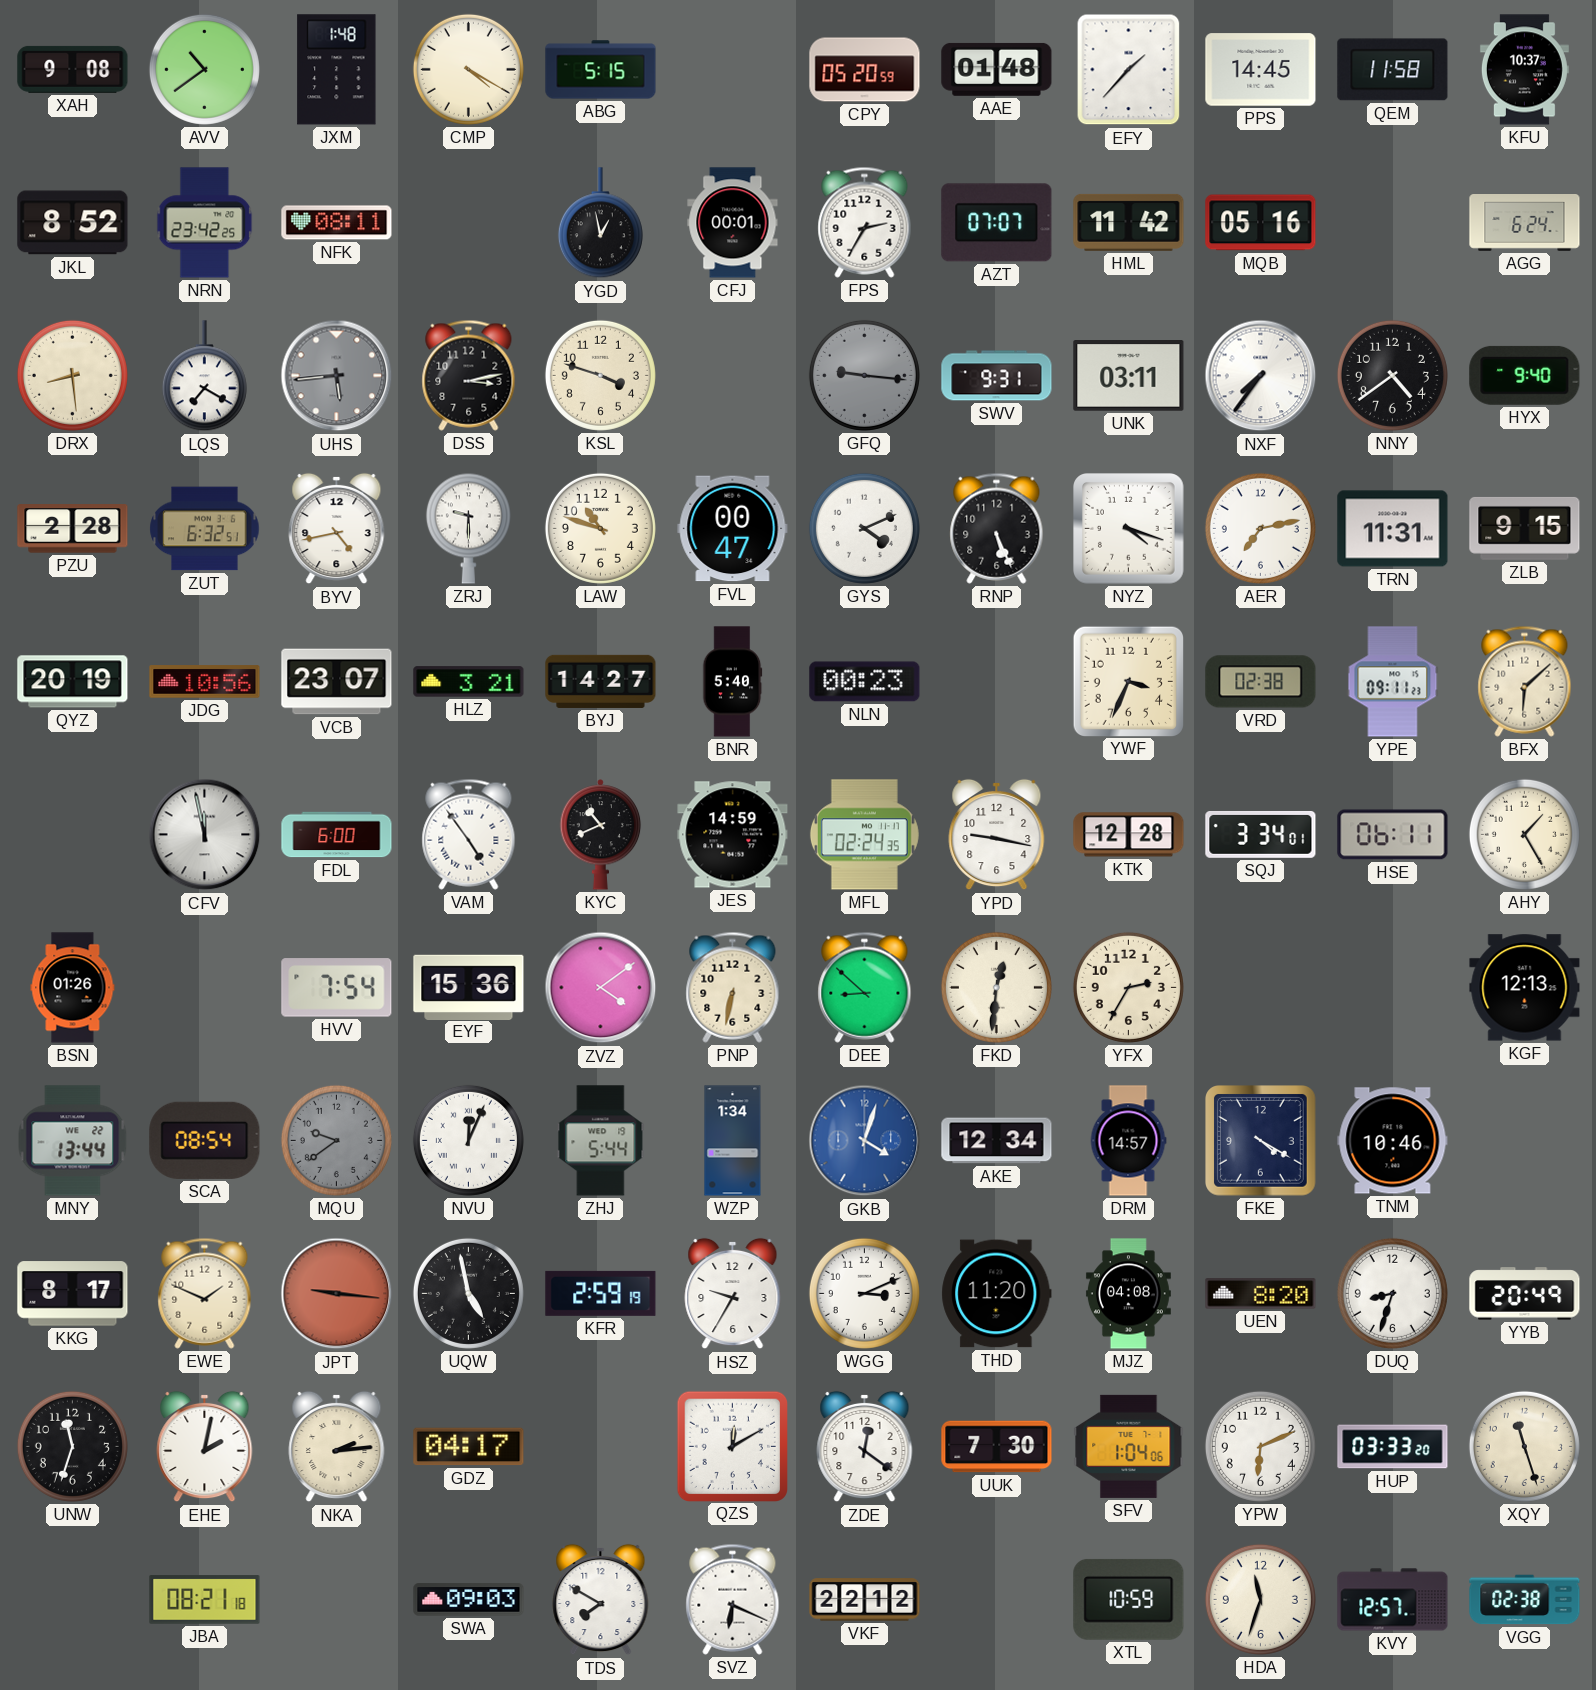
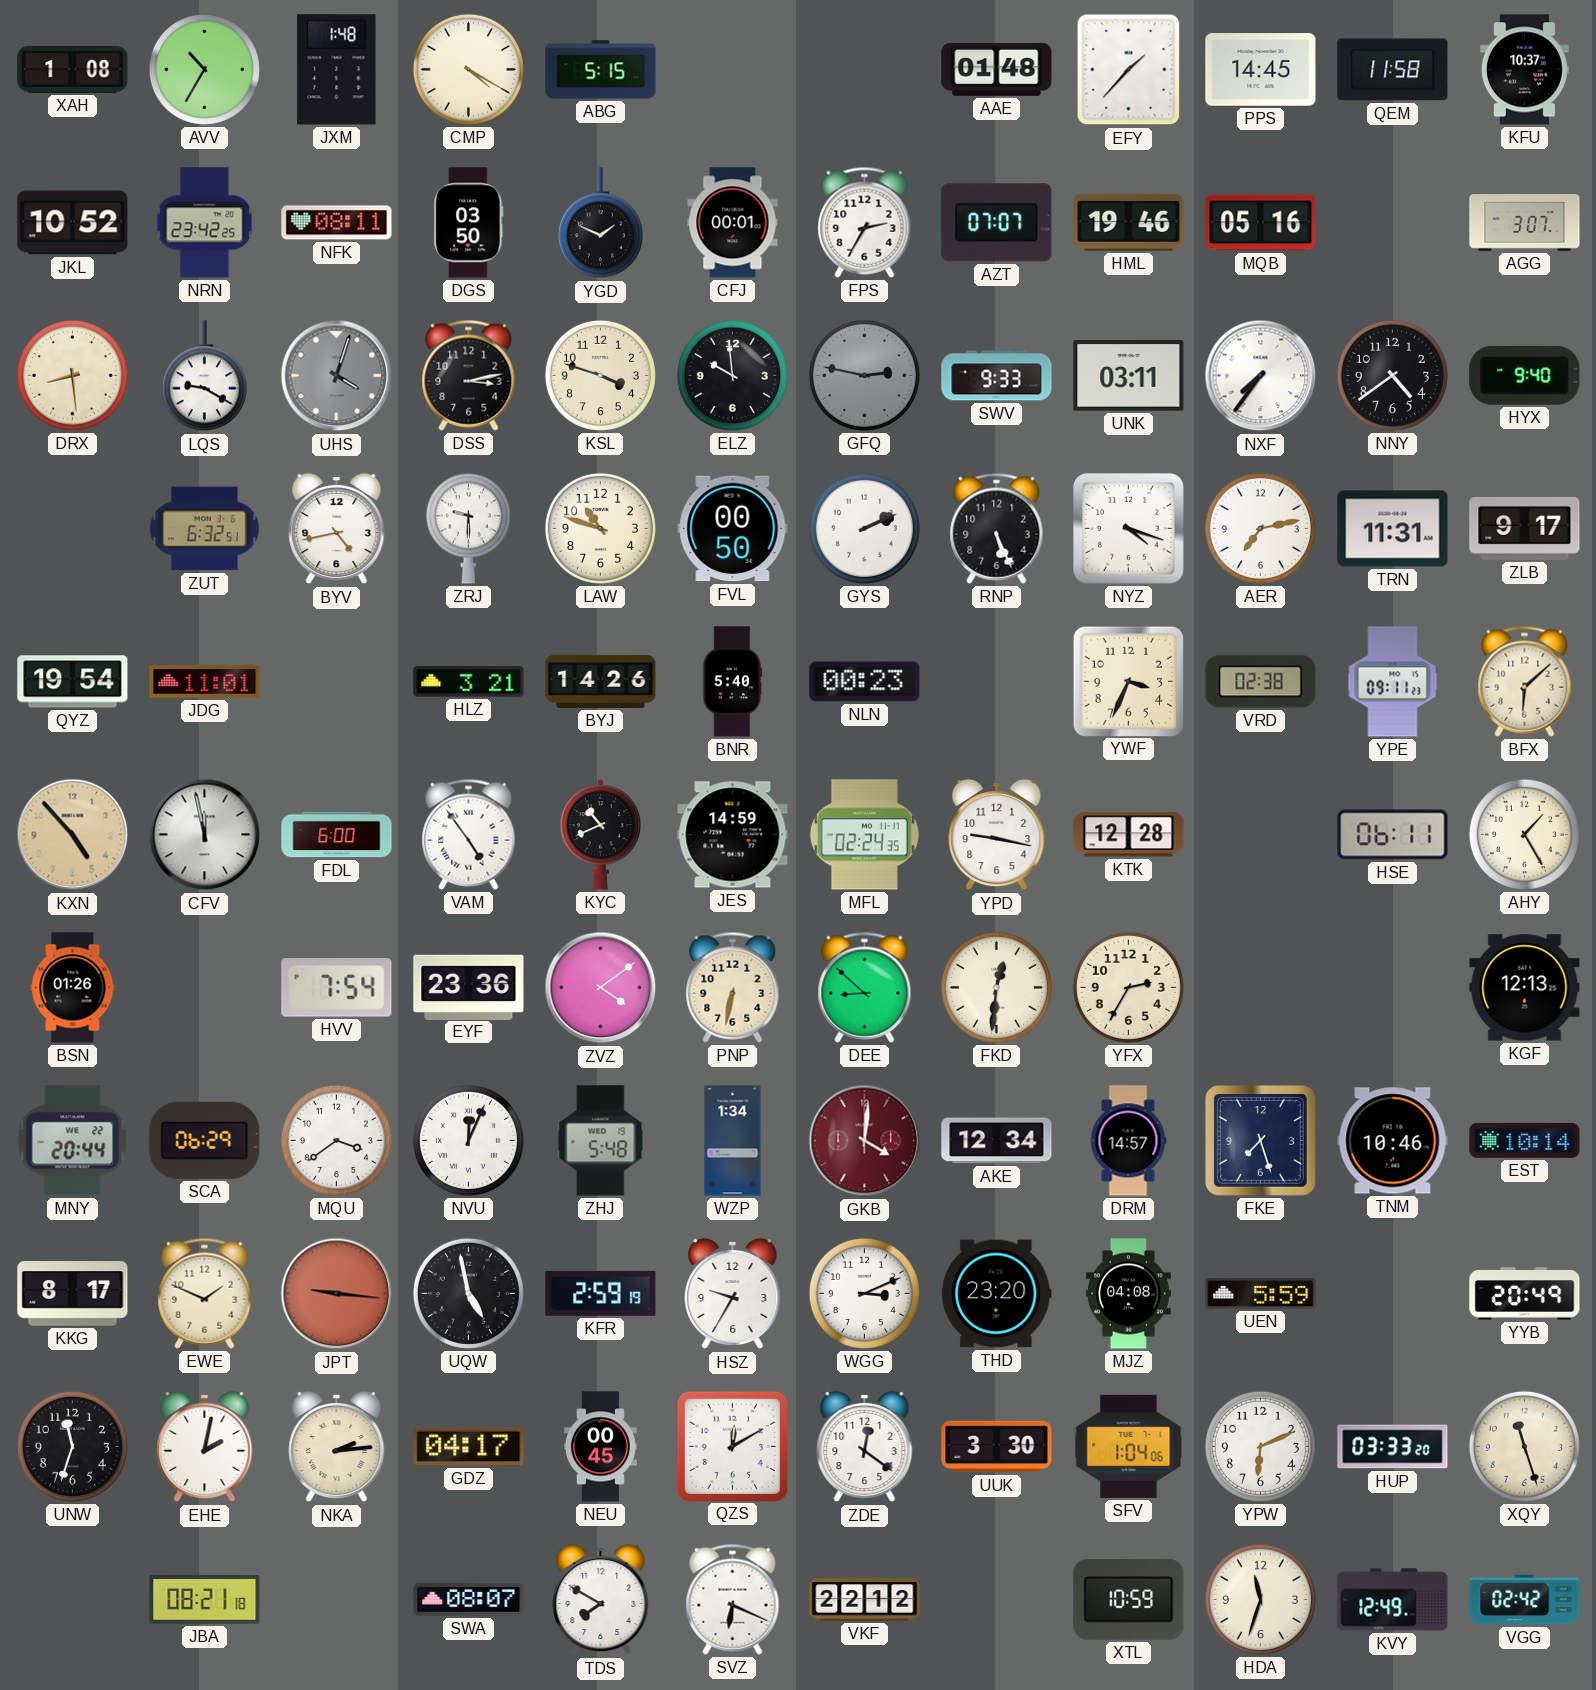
XAH: 9:08 -> 1:08
AVV: 10:39 -> 10:35
CPY: 05:20 -> none
JKL: 8:52 -> 10:52
DGS: none -> 03:50
YGD: 12:58 -> 1:49
HML: 11:42 -> 19:46
AGG: 6:24 -> 3:07
LQS: 7:20 -> 9:20
UHS: 5:44 -> 4:03
ELZ: none -> 9:59
GFQ: 9:16 -> 2:47
SWV: 9:31 -> 9:33
PZU: 2:28 -> none
FVL: 00:47 -> 00:50
GYS: 4:11 -> 2:11
ZLB: 9:15 -> 9:17
QYZ: 20:19 -> 19:54
JDG: 10:56 -> 11:01
VCB: 23:07 -> none
BYJ: 14:27 -> 14:26
KXN: none -> 4:53
SQJ: 3:34 -> none
EYF: 15:36 -> 23:36
MNY: 13:44 -> 20:44
SCA: 08:54 -> 06:29
MQU: 9:39 -> 3:39
MQU dial: grey -> white
ZHJ: 5:44 -> 5:48
GKB: 4:03 -> 4:01
GKB dial: blue -> burgundy
FKE: 4:20 -> 7:27
EST: none -> 10:14
THD: 11:20 -> 23:20
UEN: 8:20 -> 5:59
DUQ: 8:33 -> none
NEU: none -> 00:45
UUK: 7:30 -> 3:30
SWA: 09:03 -> 08:07
KVY: 12:57 -> 12:49
VGG: 02:38 -> 02:42
